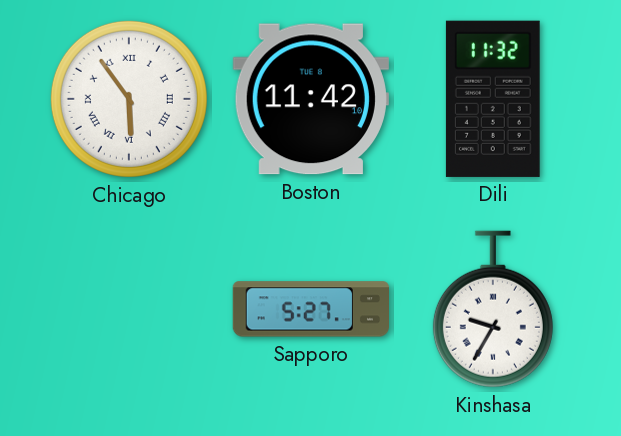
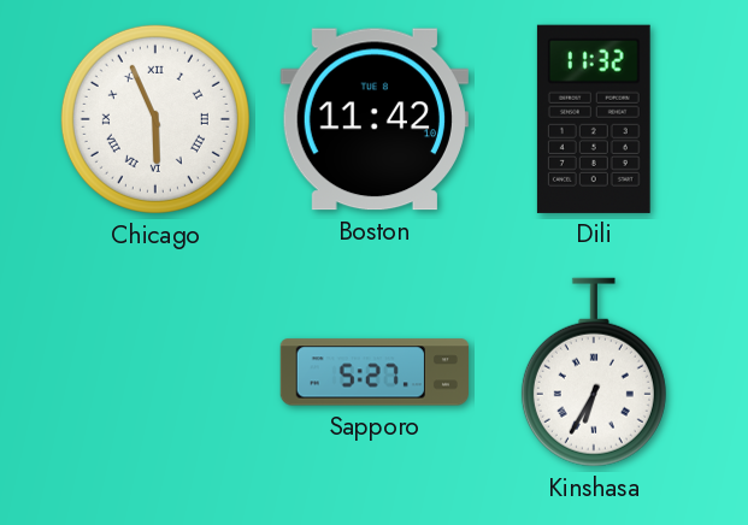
Chicago: 5:54 -> 5:56
Kinshasa: 9:35 -> 6:35
